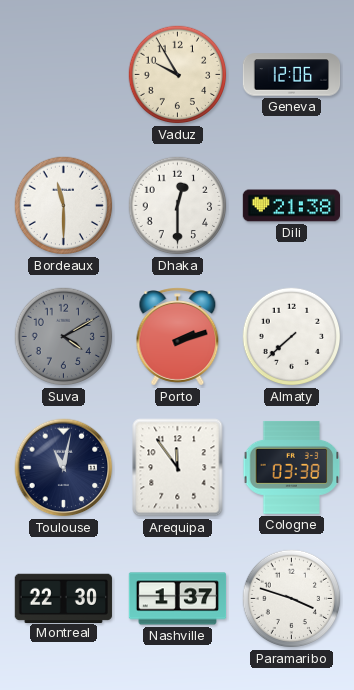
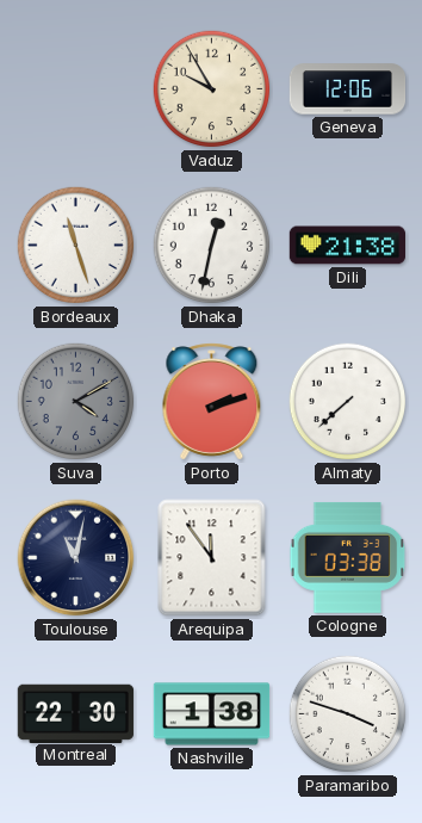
Bordeaux: 11:30 -> 11:27
Dhaka: 12:30 -> 12:32
Nashville: 1:37 -> 1:38
